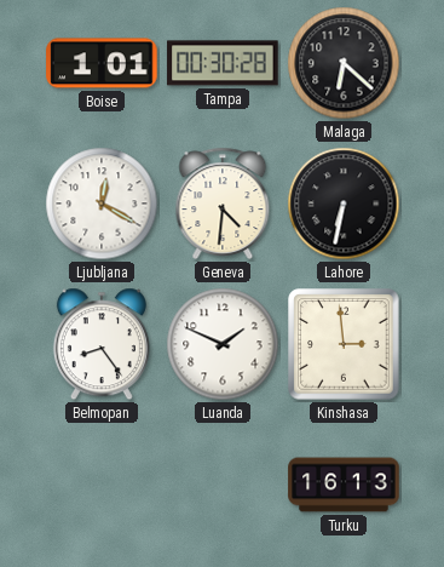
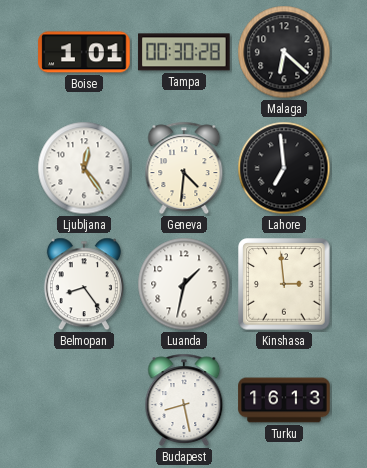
Ljubljana: 12:20 -> 12:24
Lahore: 6:32 -> 6:59
Luanda: 1:49 -> 1:32
Budapest: none -> 8:28
